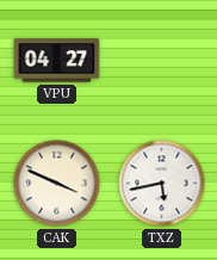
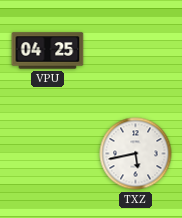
VPU: 04:27 -> 04:25
CAK: 3:49 -> none
